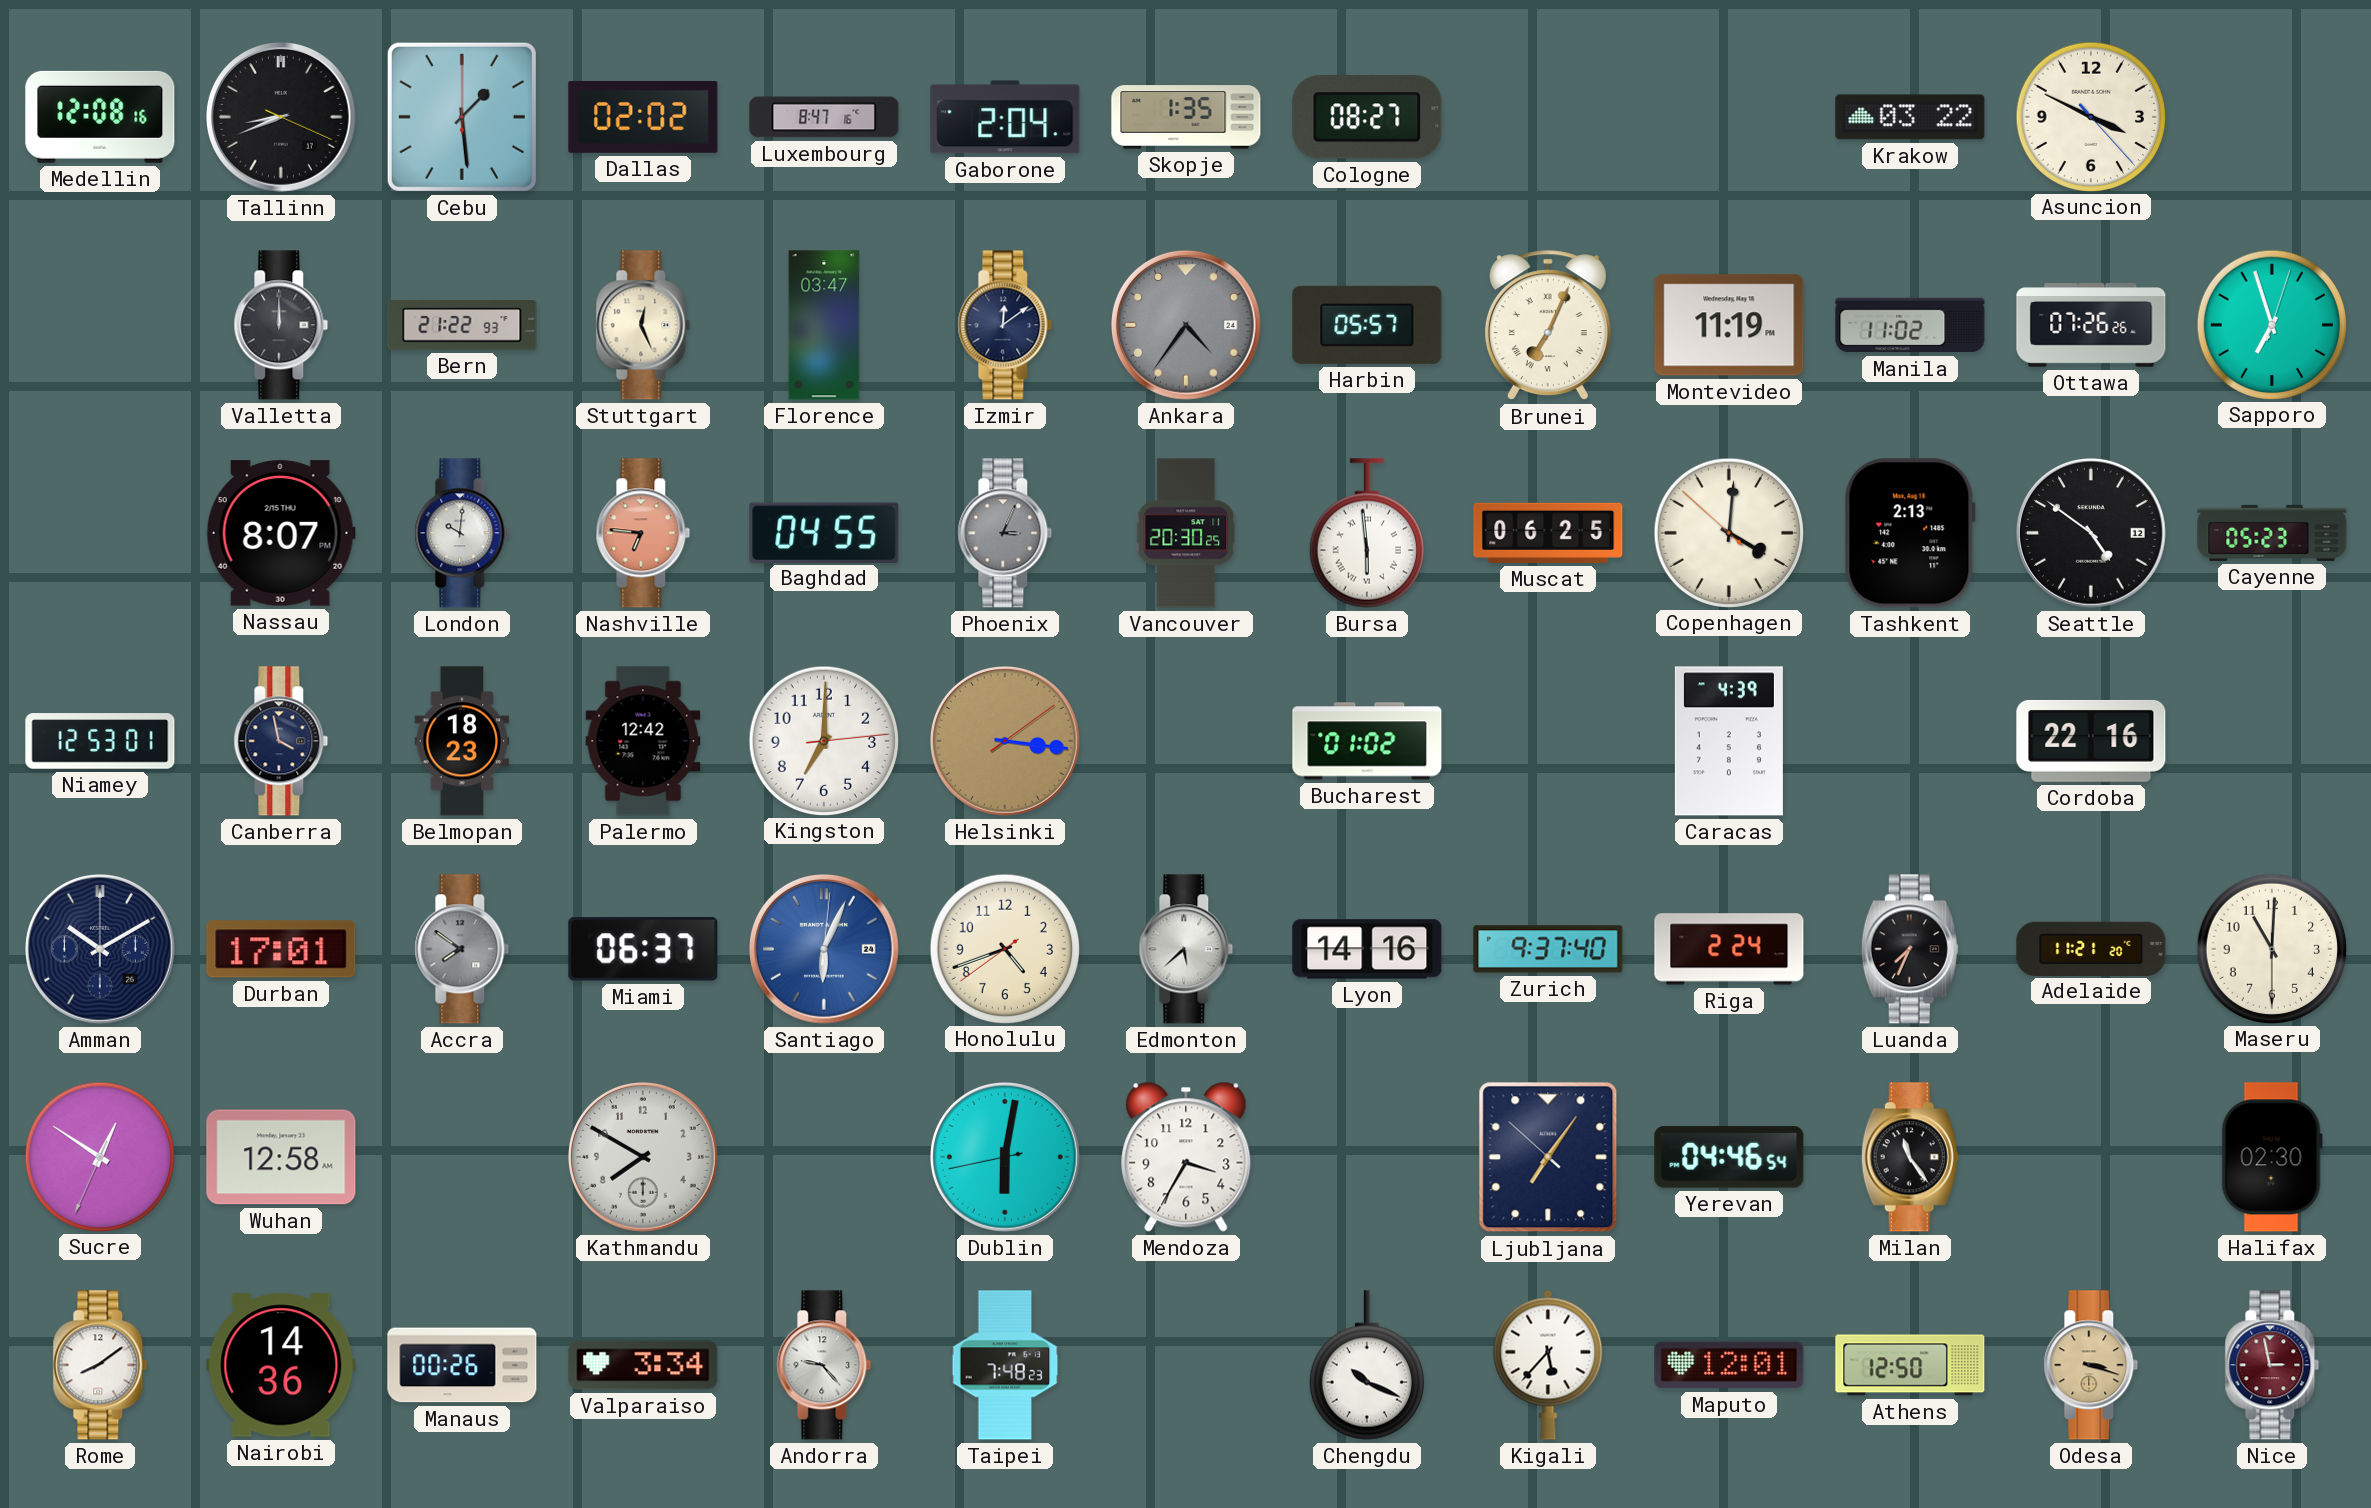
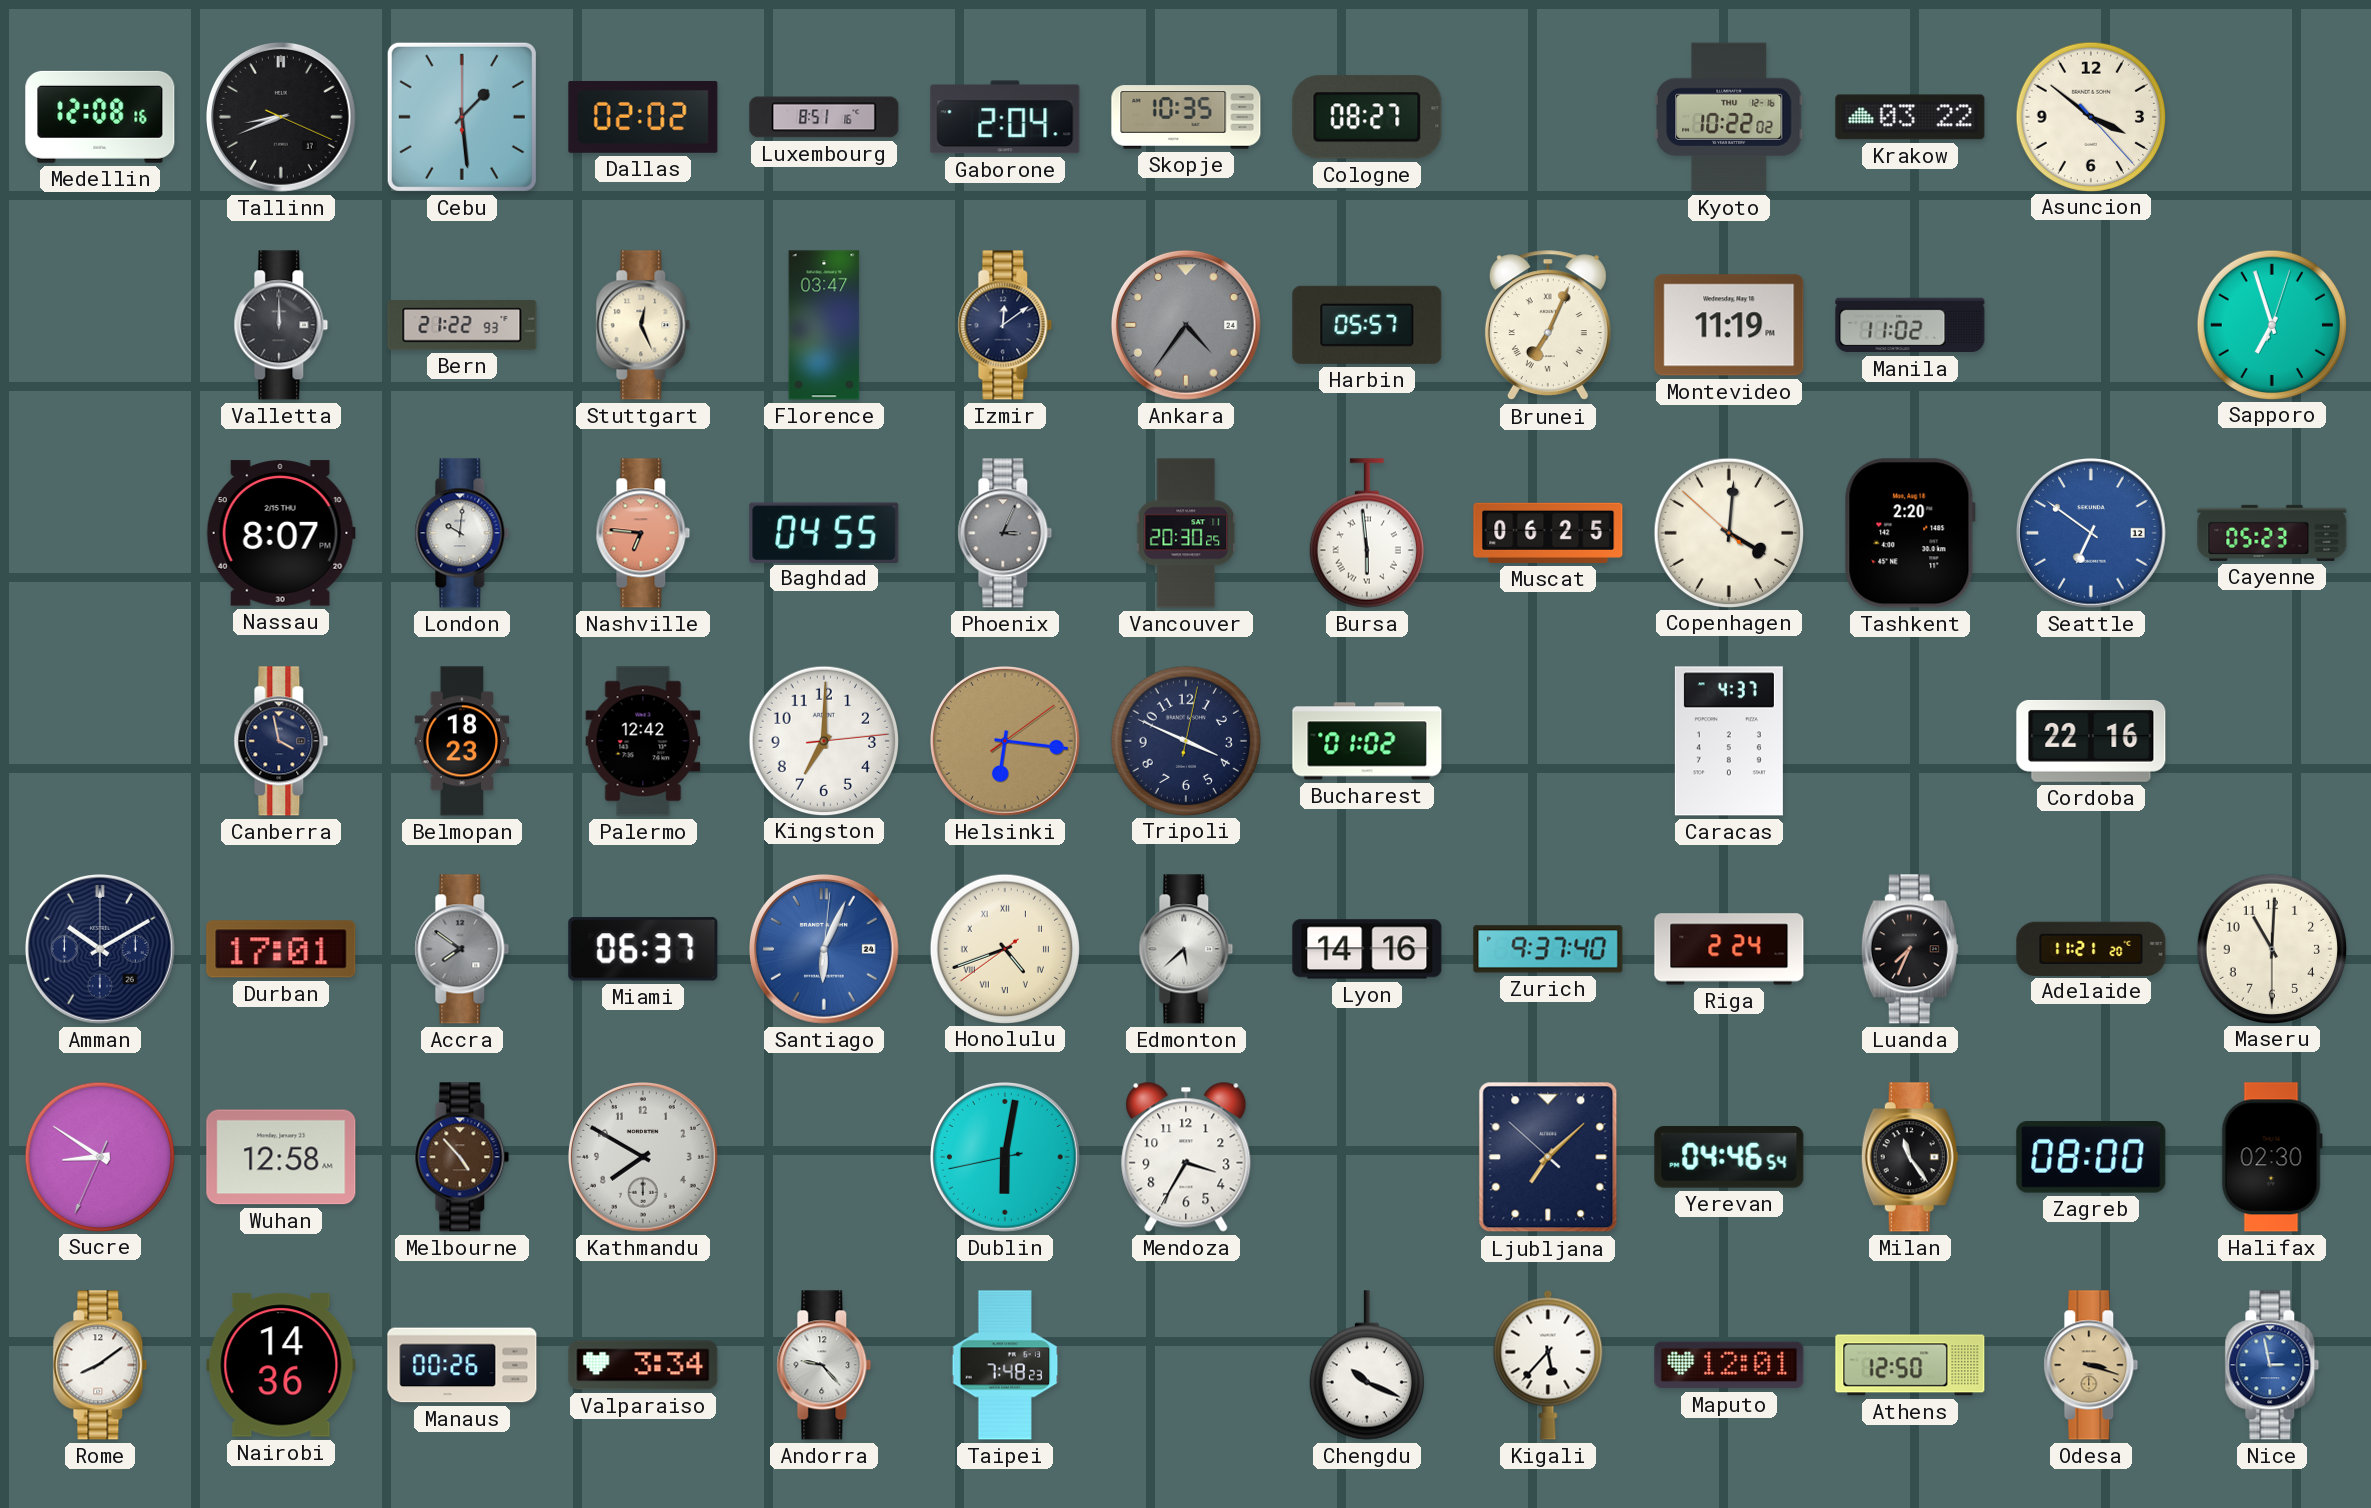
Luxembourg: 8:47 -> 8:51
Skopje: 1:35 -> 10:35
Kyoto: none -> 10:22
Asuncion: 3:49 -> 3:51
Ottawa: 07:26 -> none
Tashkent: 2:13 -> 2:20
Seattle: 4:51 -> 6:51
Seattle dial: black -> blue
Niamey: 12:53 -> none
Helsinki: 3:16 -> 6:16
Tripoli: none -> 3:49
Caracas: 4:39 -> 4:37
Honolulu numerals: Arabic -> Roman
Sucre: 12:50 -> 8:50
Melbourne: none -> 4:53
Ljubljana: 7:05 -> 7:07
Zagreb: none -> 08:00
Nice dial: burgundy -> blue
